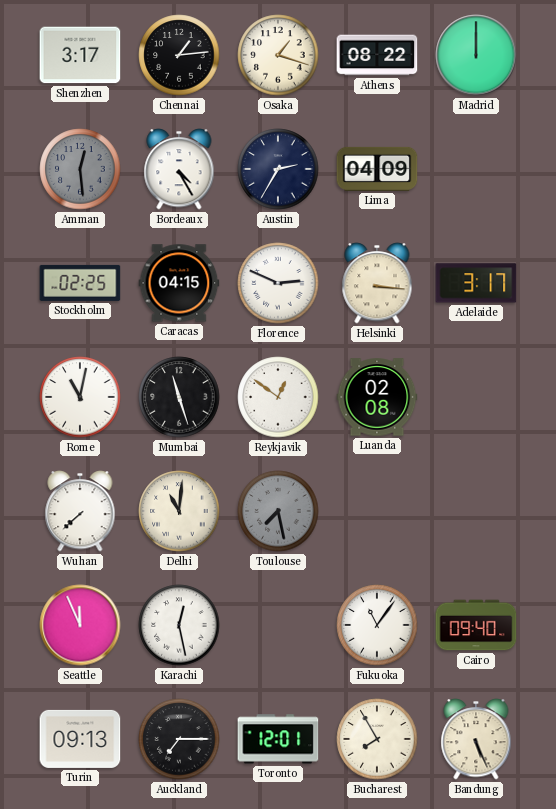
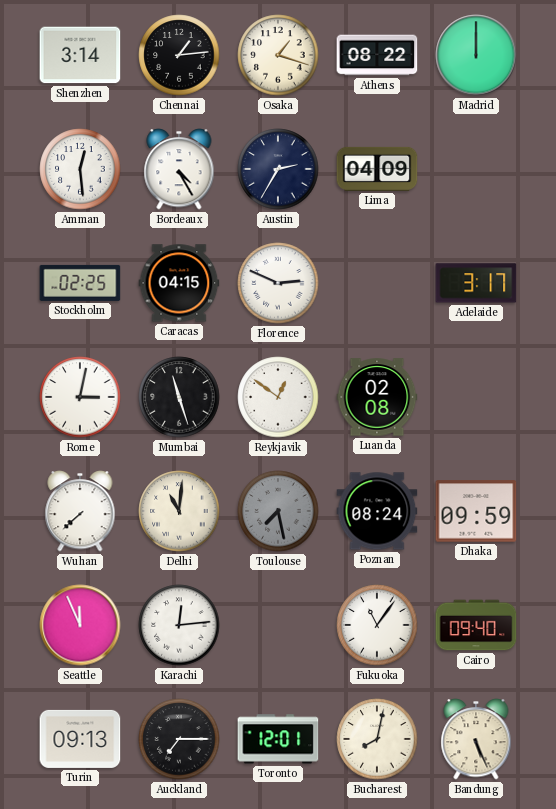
Shenzhen: 3:17 -> 3:14
Amman dial: grey -> white
Helsinki: 3:16 -> none
Rome: 11:02 -> 3:02
Poznan: none -> 08:24
Dhaka: none -> 09:59
Karachi: 12:28 -> 12:14
Bucharest: 7:55 -> 8:02
